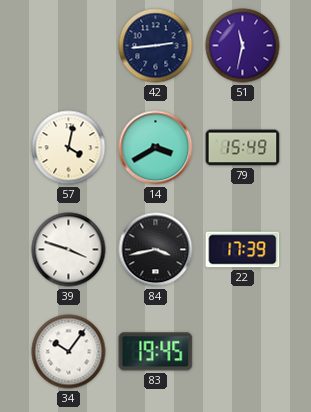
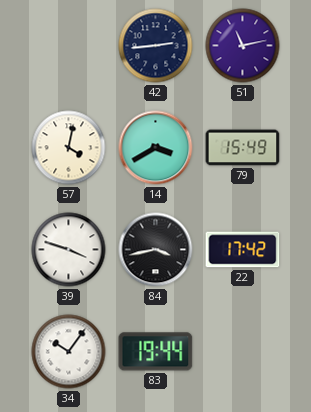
51: 11:32 -> 11:13
22: 17:39 -> 17:42
83: 19:45 -> 19:44
